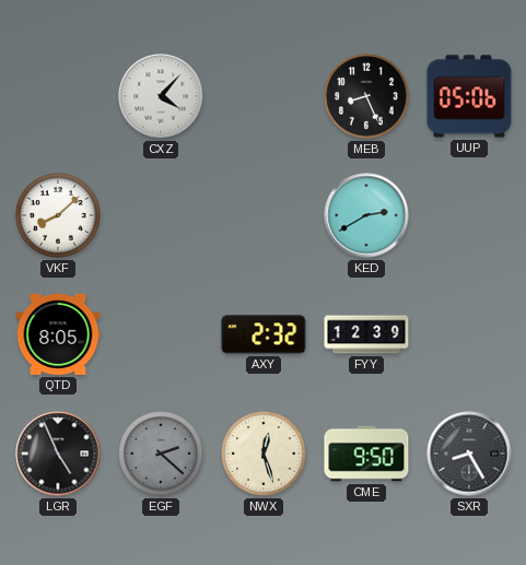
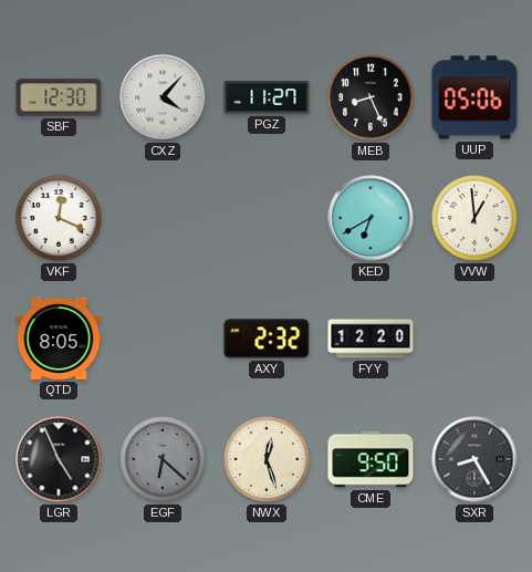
SBF: none -> 12:30
PGZ: none -> 11:27
VKF: 8:08 -> 12:19
KED: 2:40 -> 6:40
VVW: none -> 12:59
FYY: 12:39 -> 12:20
EGF: 2:22 -> 6:22
